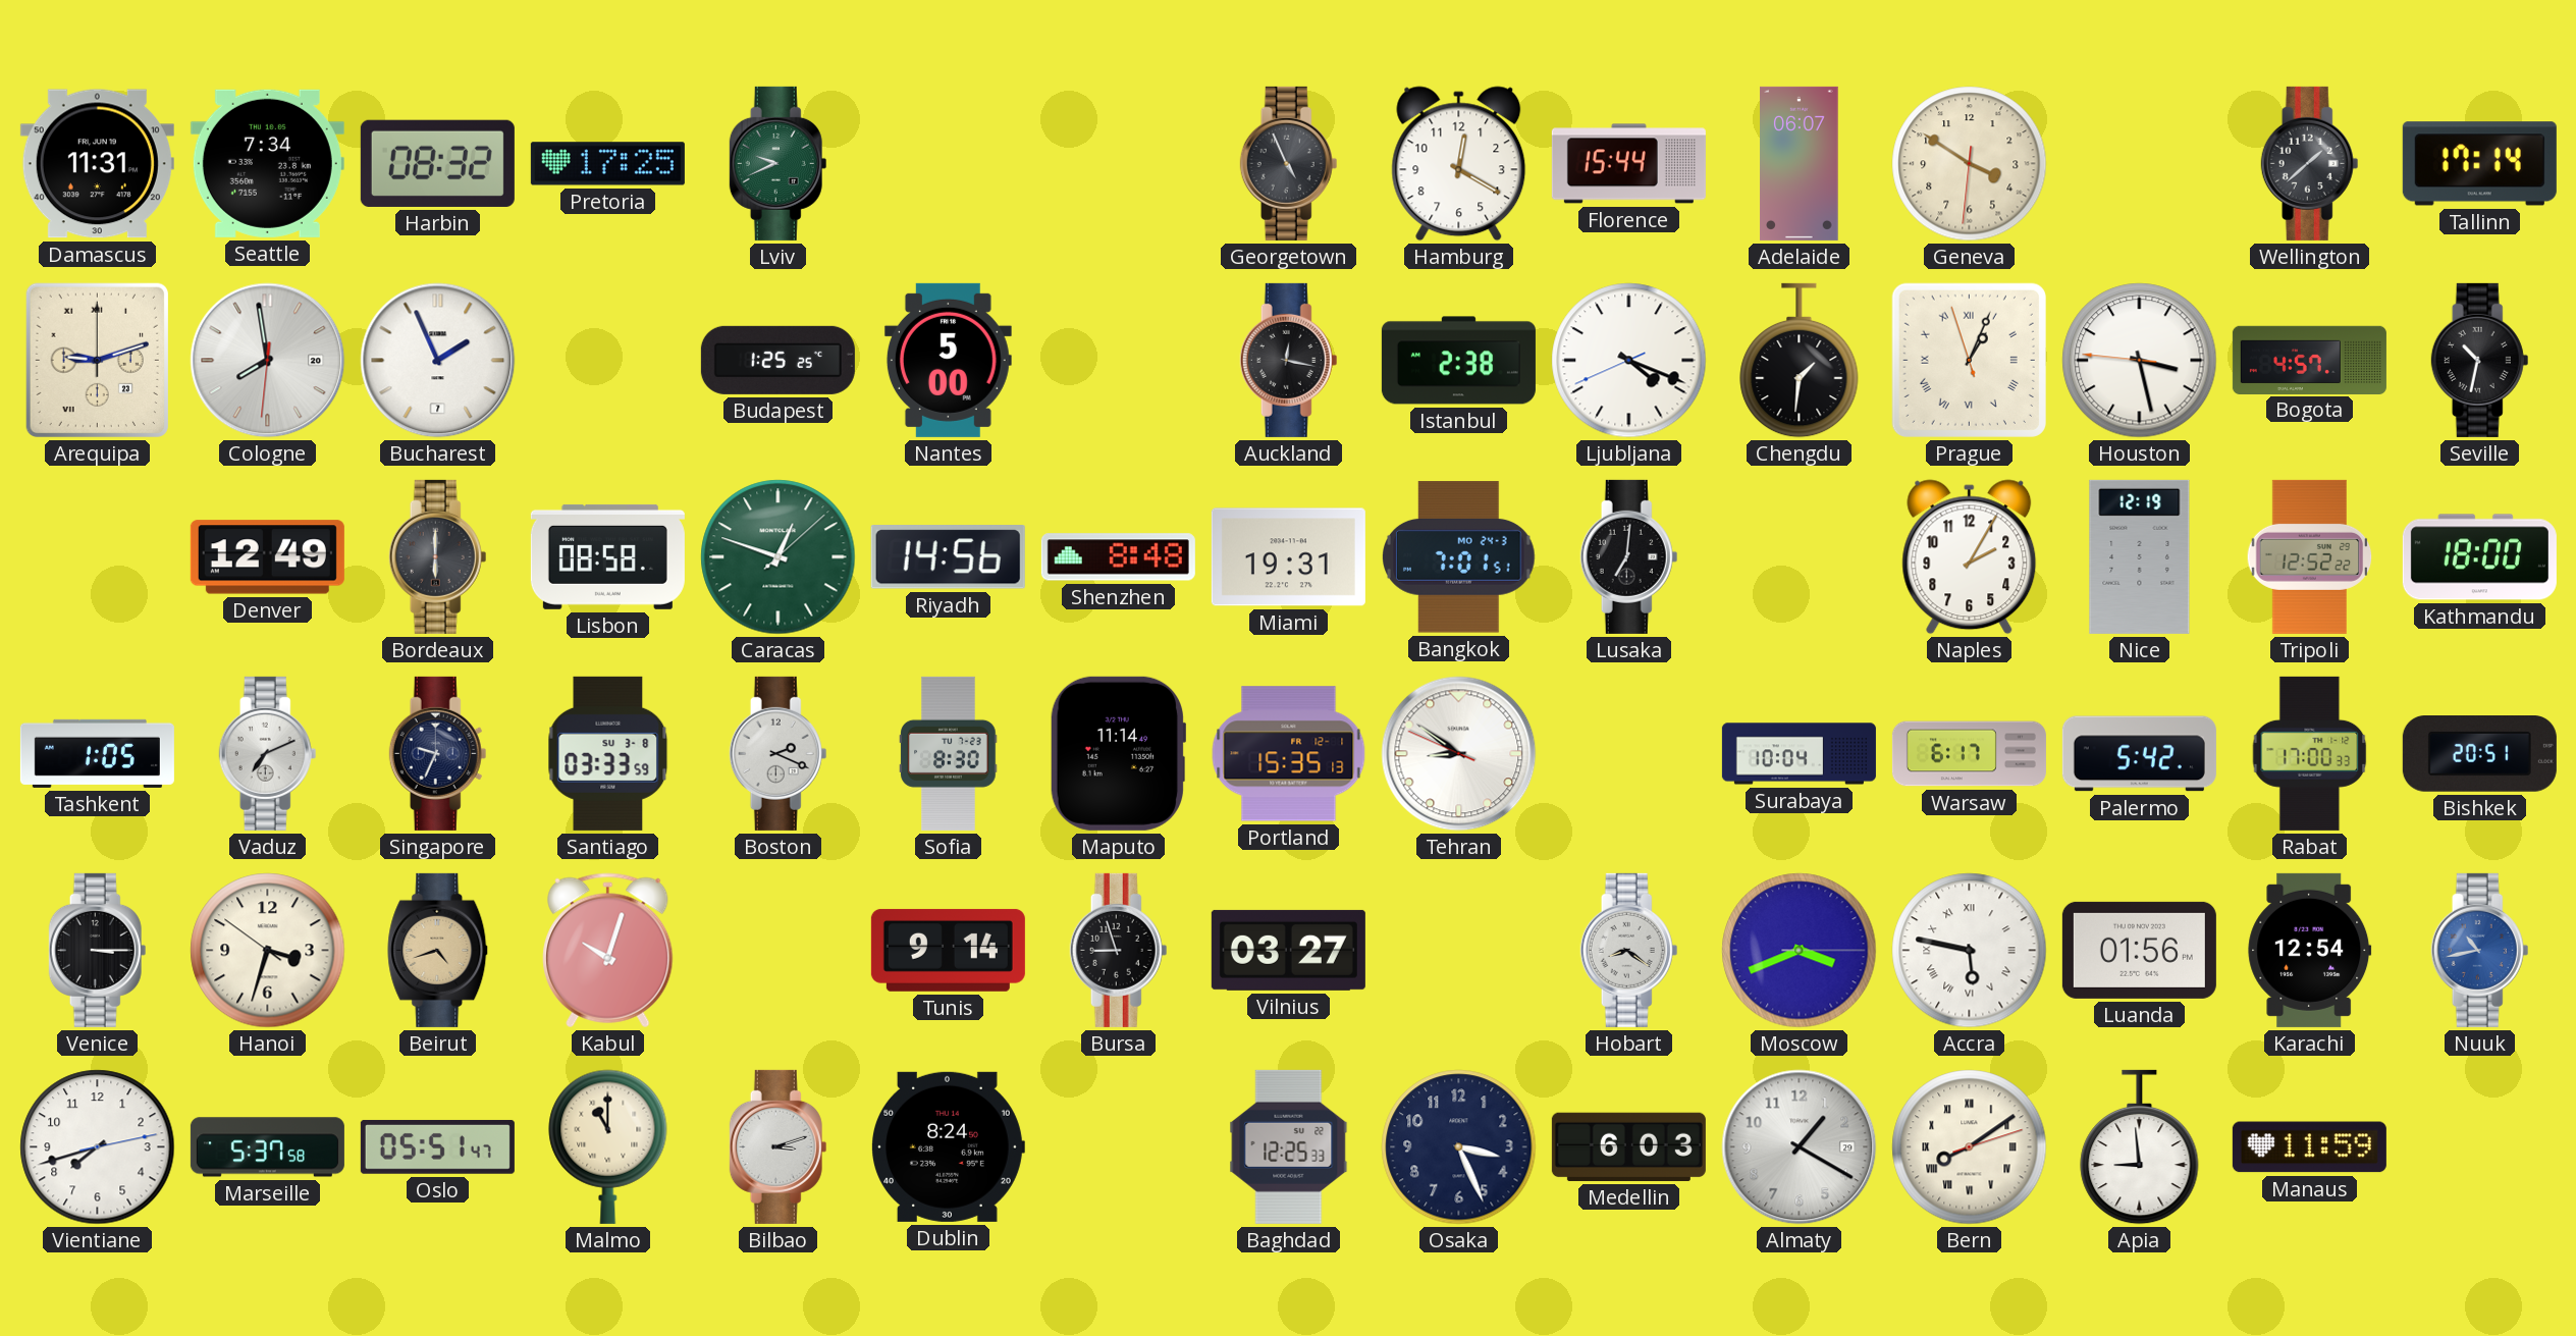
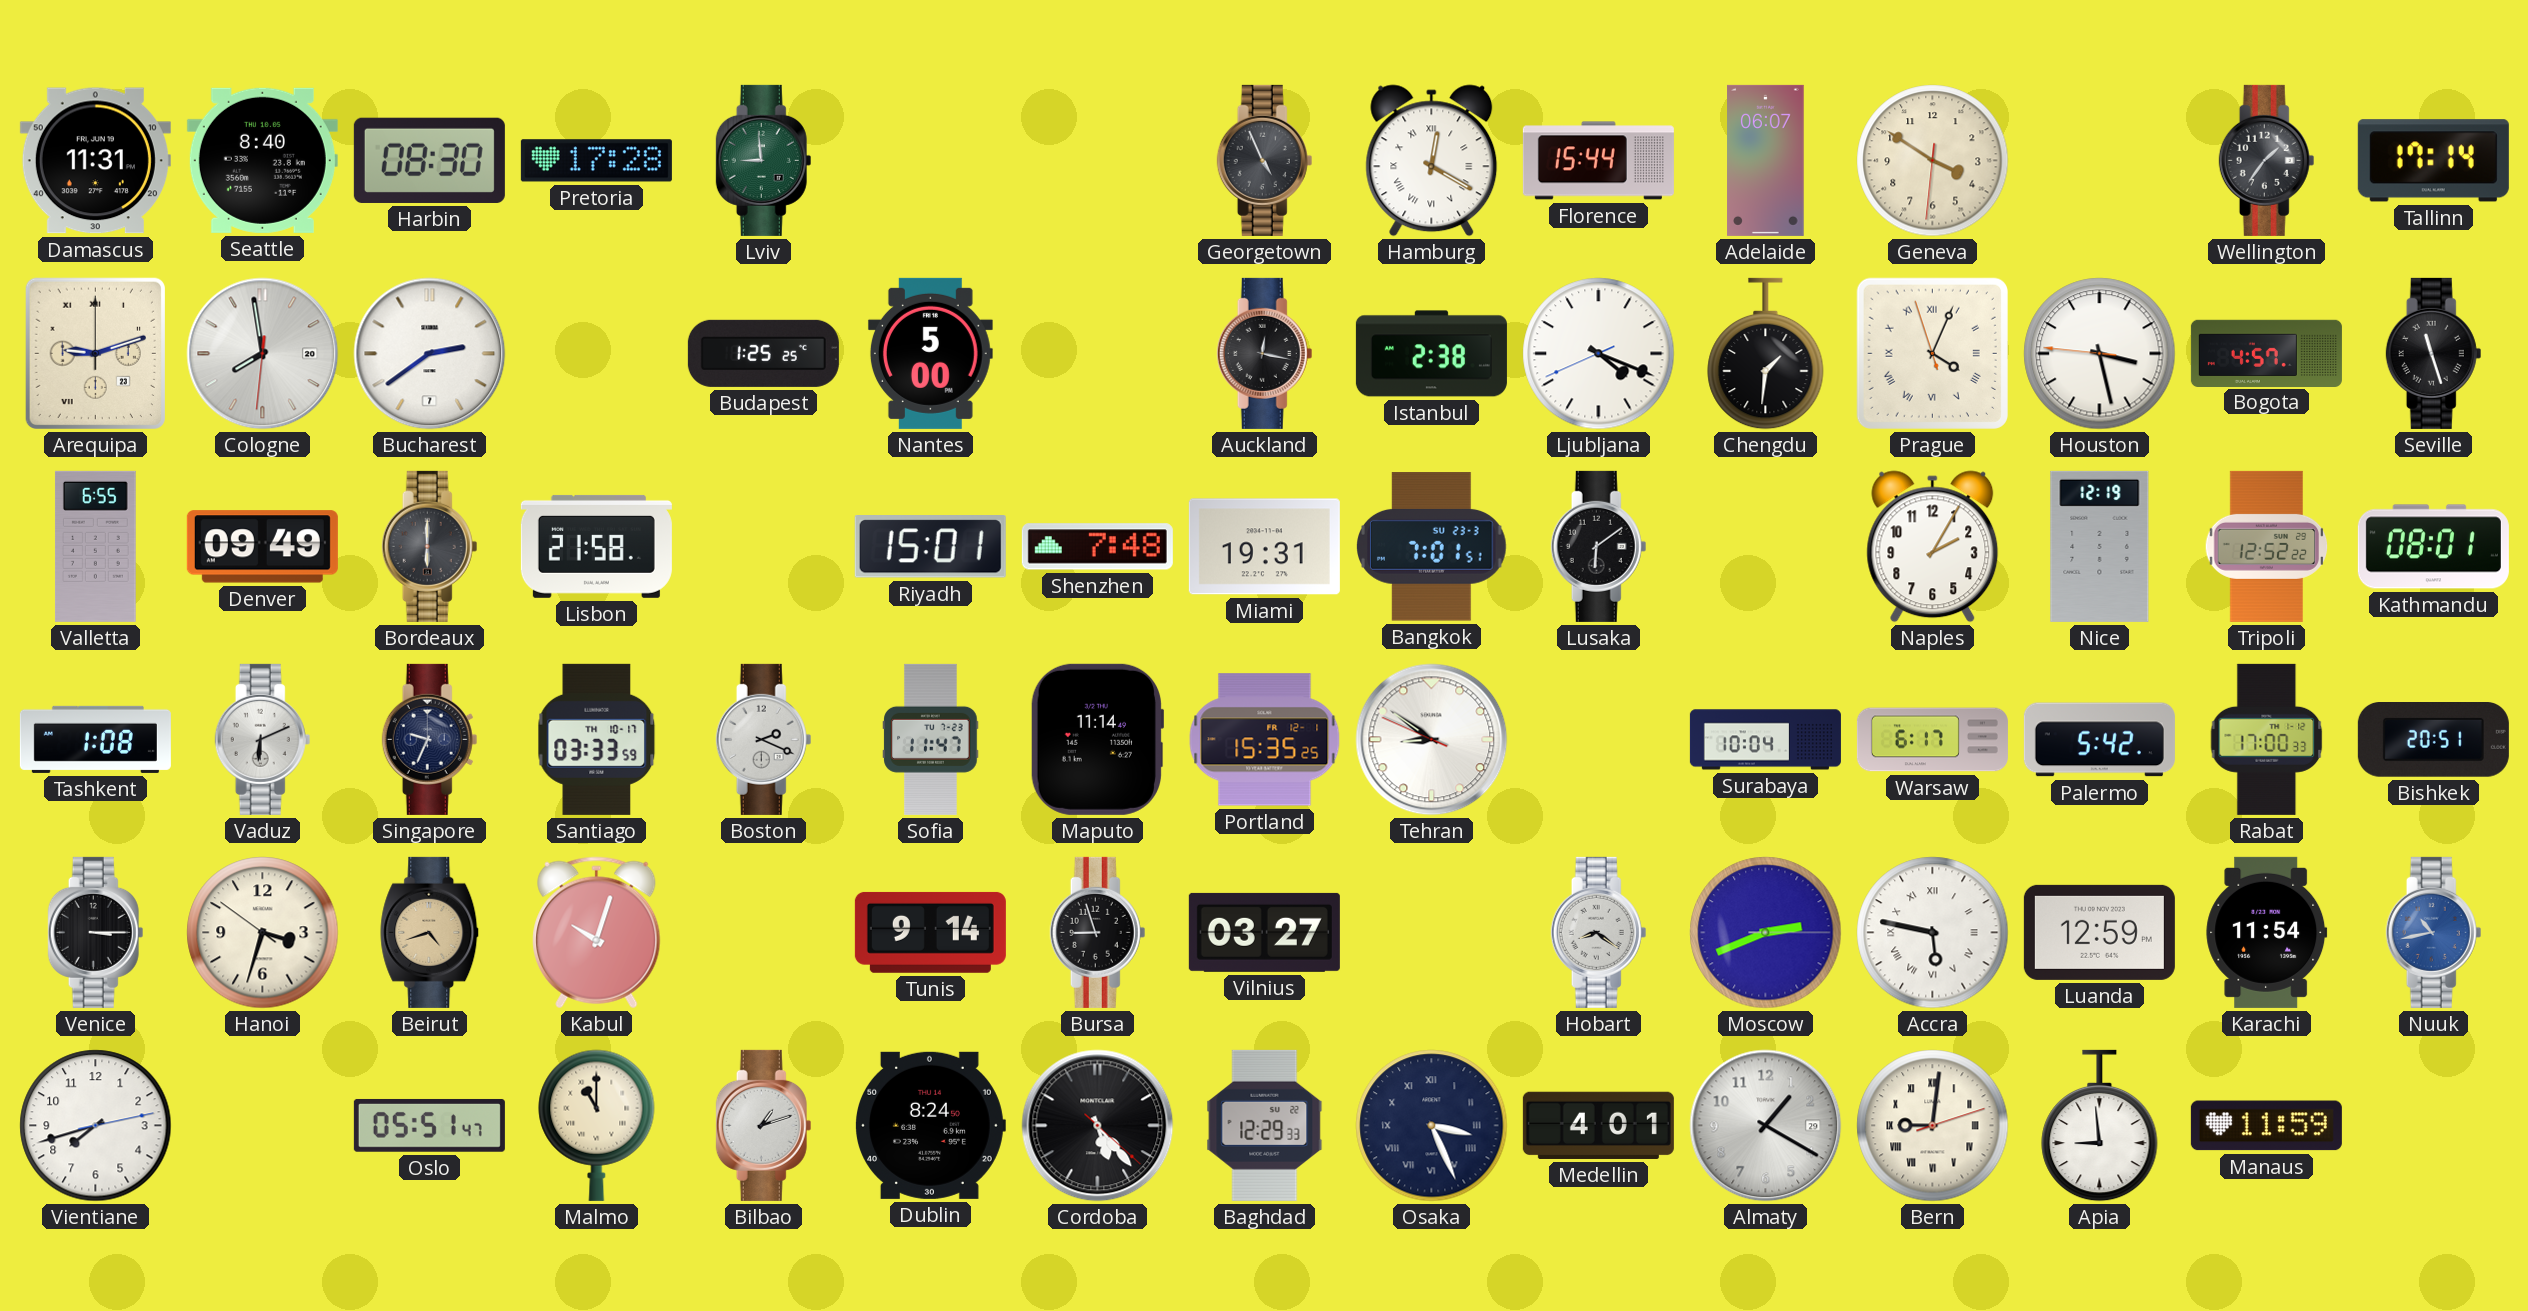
Seattle: 7:34 -> 8:40
Harbin: 08:32 -> 08:30
Pretoria: 17:25 -> 17:28
Lviv: 9:41 -> 8:59
Hamburg numerals: Arabic -> Roman
Wellington: 1:38 -> 1:36
Bucharest: 1:56 -> 2:39
Prague: 1:03 -> 4:03
Seville: 10:32 -> 11:27
Valletta: none -> 6:55
Denver: 12:49 -> 09:49
Lisbon: 08:58 -> 21:58
Caracas: 12:48 -> none
Riyadh: 14:56 -> 15:01
Shenzhen: 8:48 -> 7:48
Bangkok date: MO 24-3 -> SU 23-3
Lusaka: 7:01 -> 6:09
Kathmandu: 18:00 -> 08:01
Tashkent: 1:05 -> 1:08
Vaduz: 7:11 -> 6:11
Santiago date: SU 3-8 -> TH 10-17
Sofia: 8:30 -> 11:47
Portland: 15:35:13 -> 15:35:25
Moscow: 3:41 -> 2:41
Luanda: 01:56 -> 12:59
Karachi: 12:54 -> 11:54
Marseille: 5:37 -> none
Bilbao: 3:12 -> 1:12
Cordoba: none -> 5:23
Baghdad: 12:25 -> 12:29
Osaka numerals: Arabic -> Roman
Medellin: 6:03 -> 4:01
Bern: 8:09 -> 9:01
